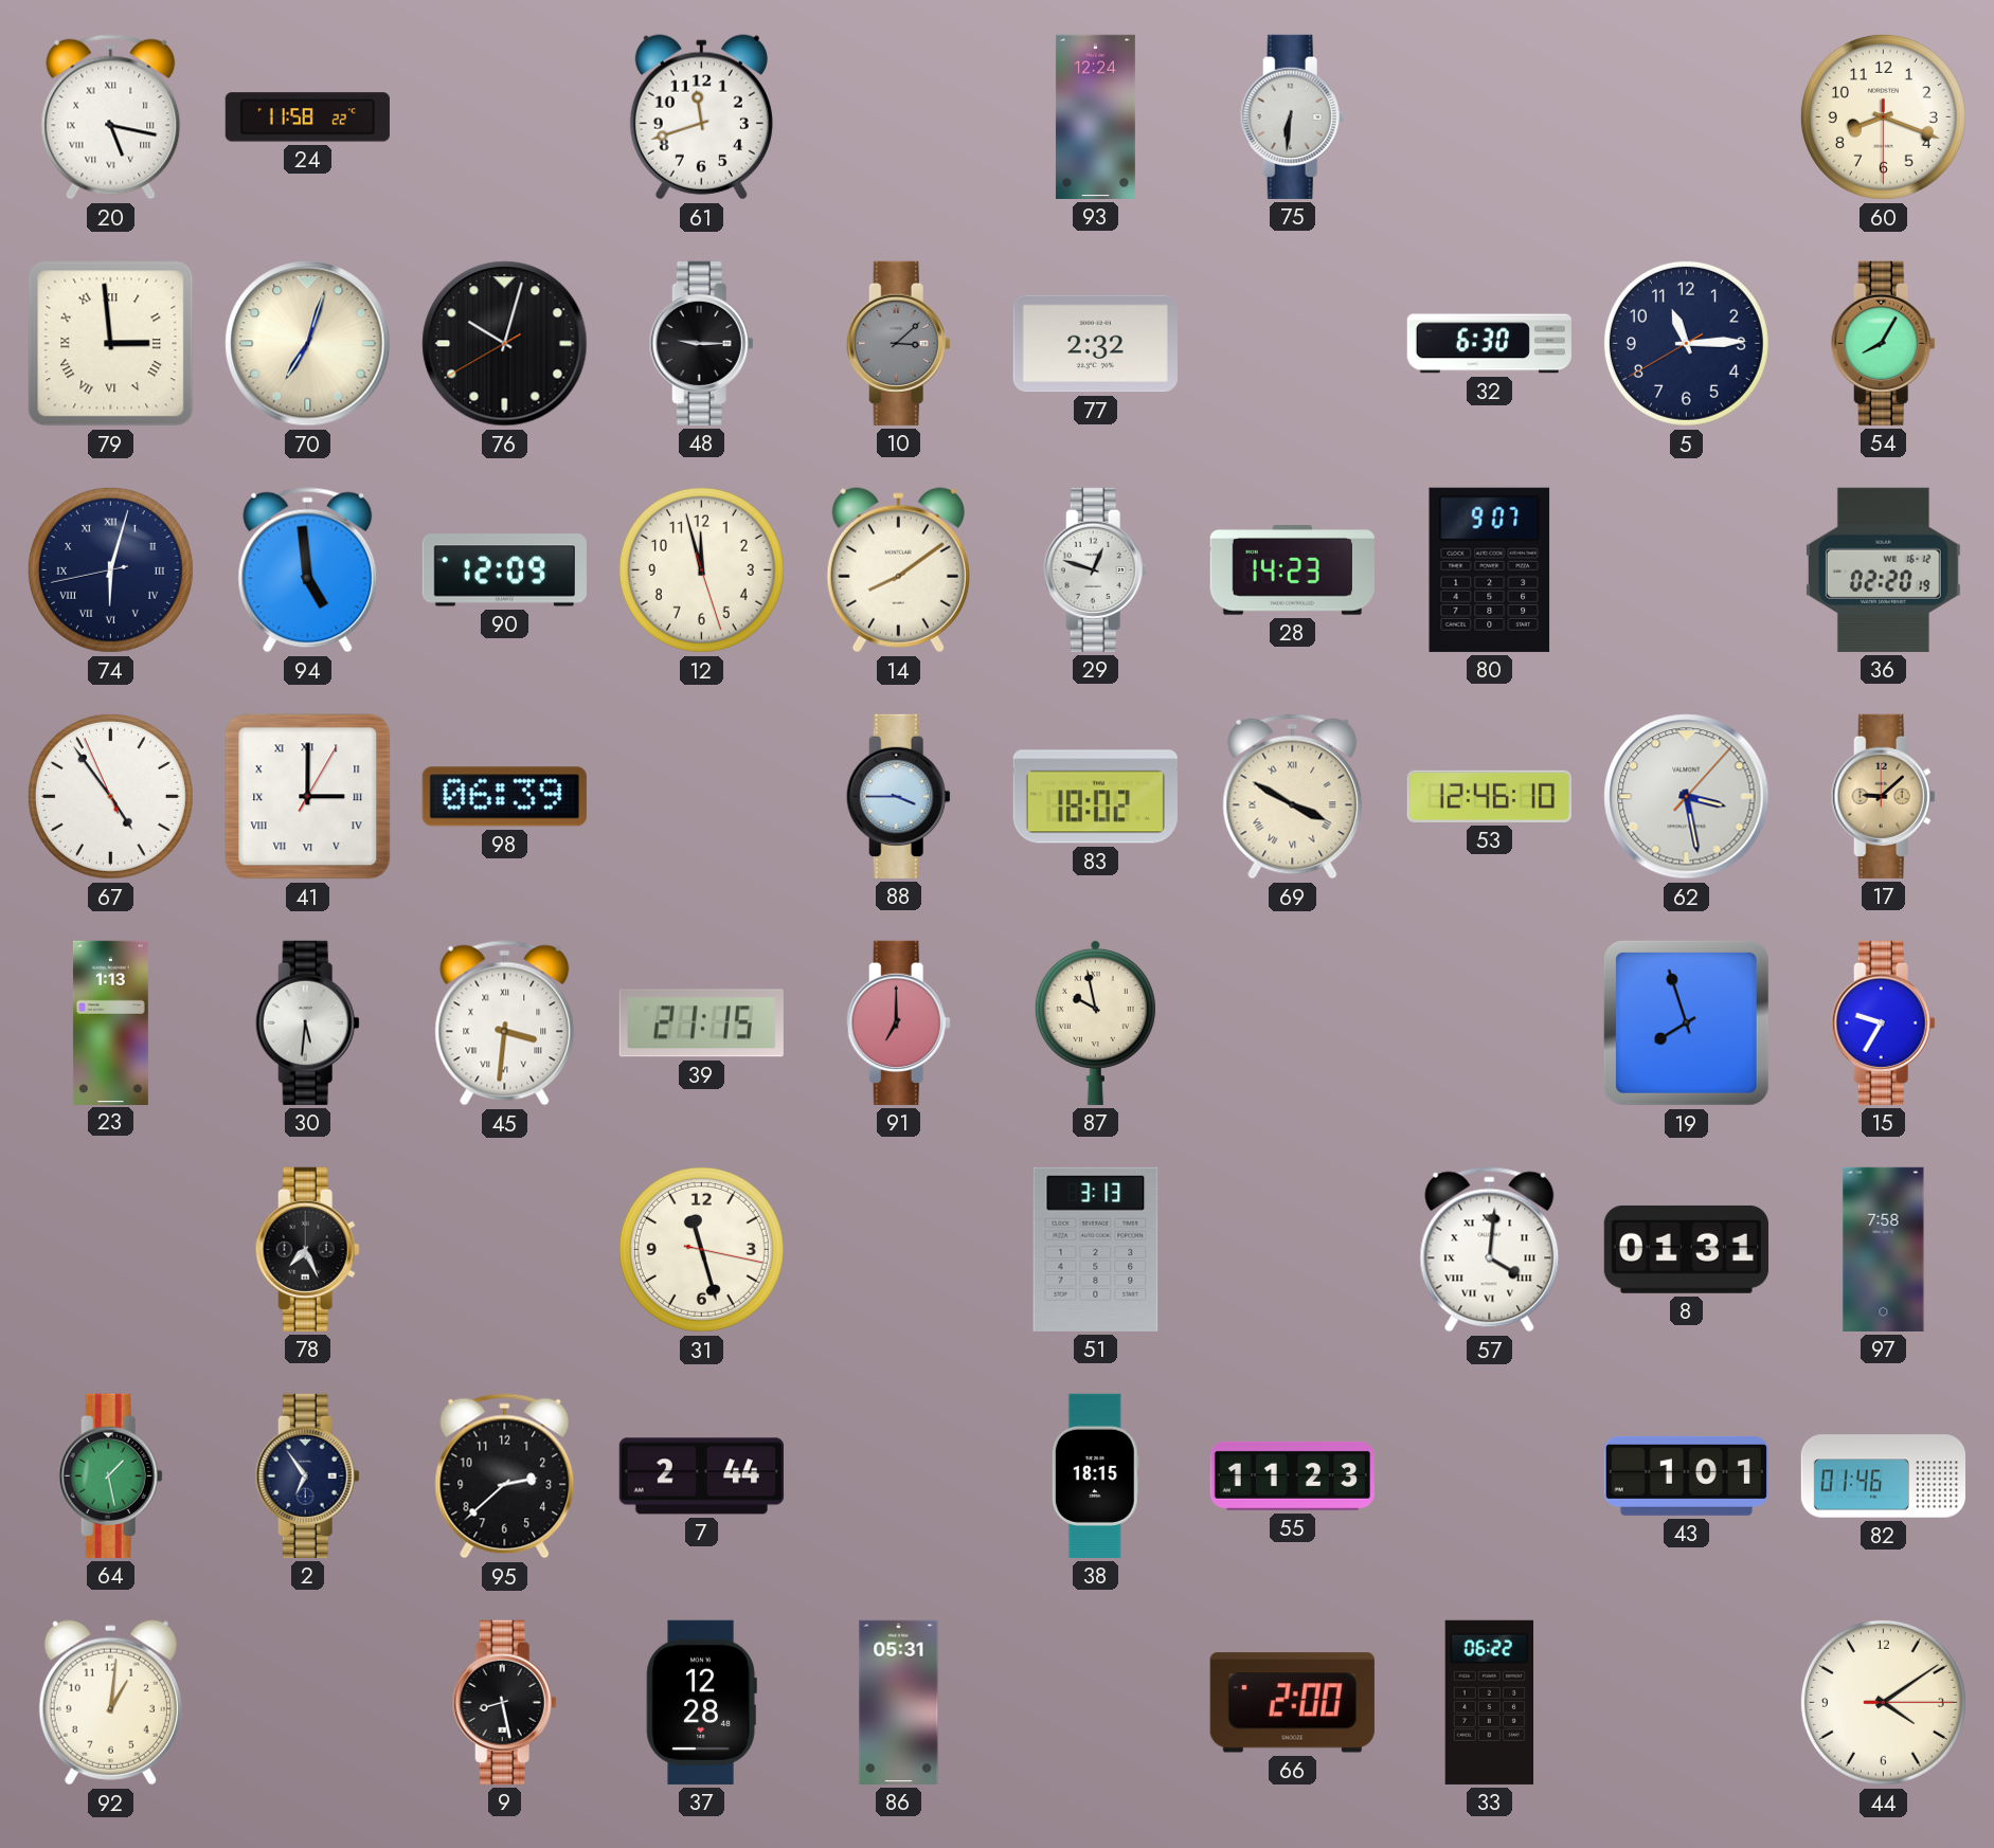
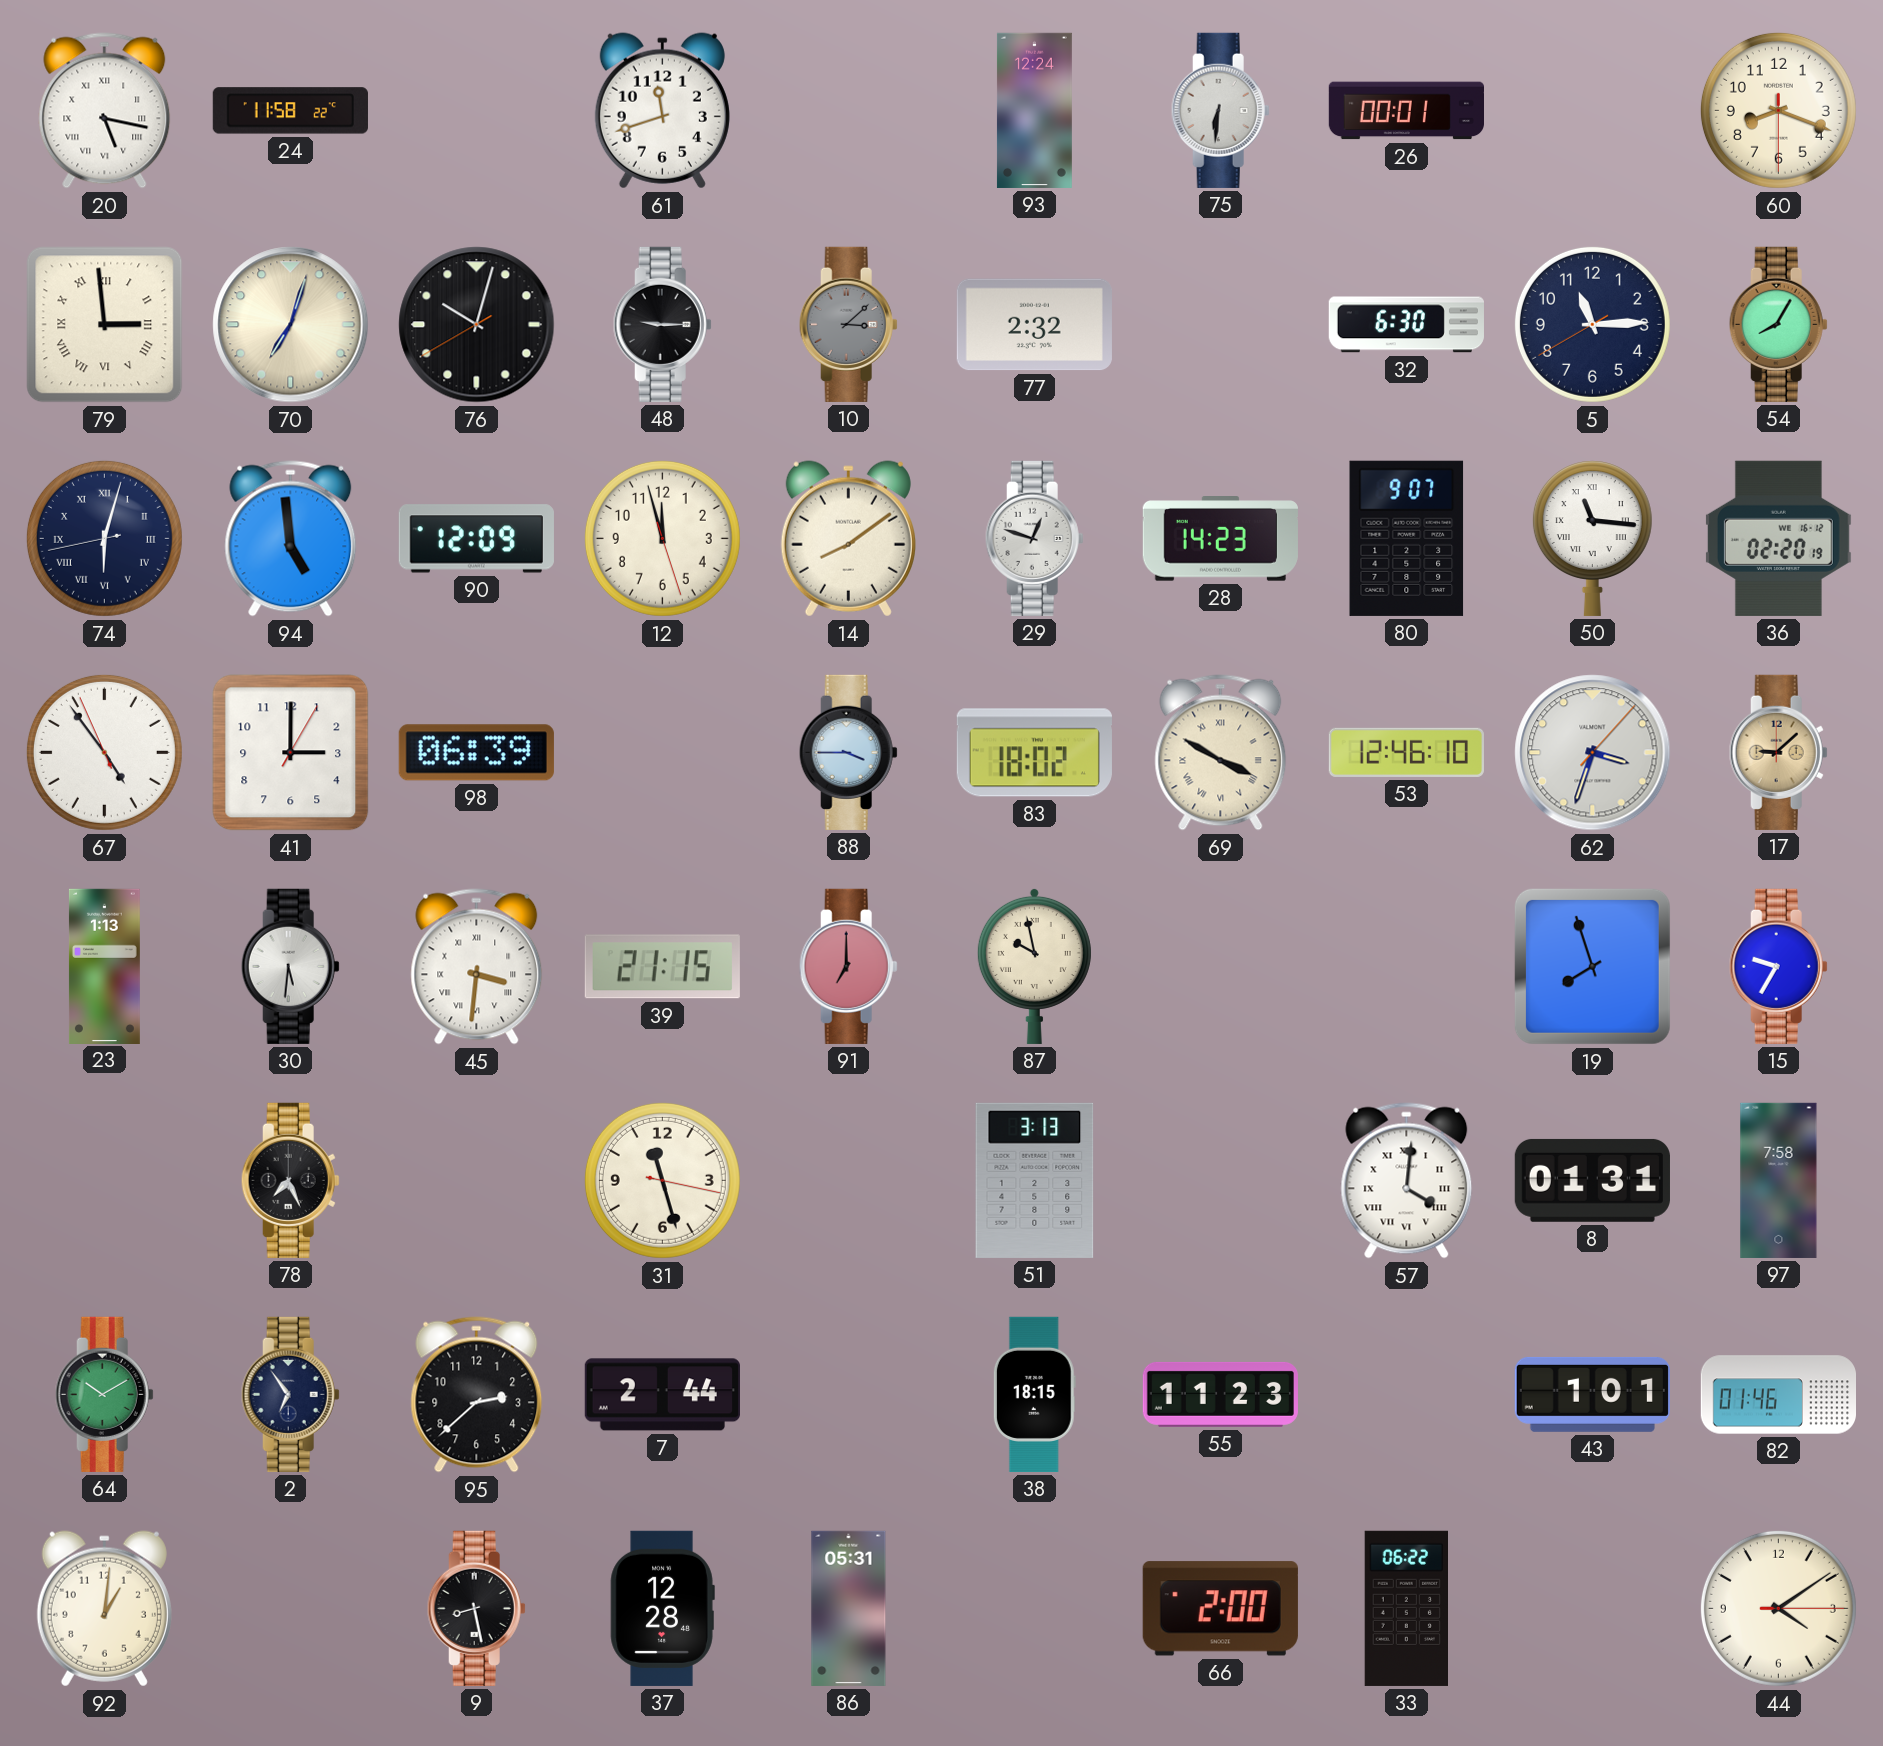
26: none -> 00:01
50: none -> 11:16
41 numerals: Roman -> Arabic
62: 3:28 -> 3:33
64: 1:28 -> 10:10
